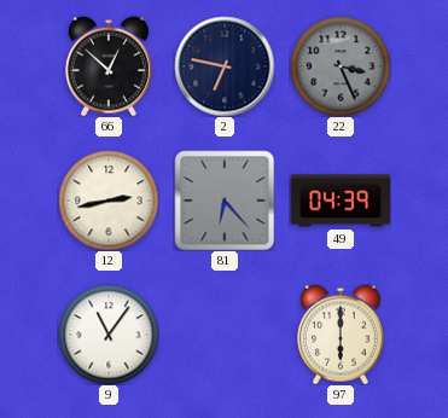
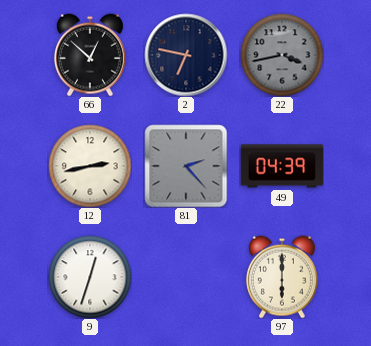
22: 3:26 -> 3:43
81: 6:23 -> 2:23
9: 11:06 -> 12:33
